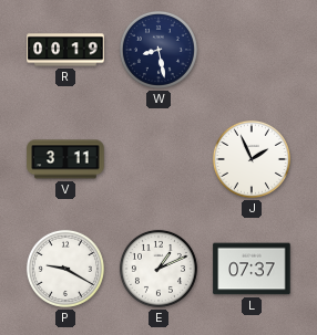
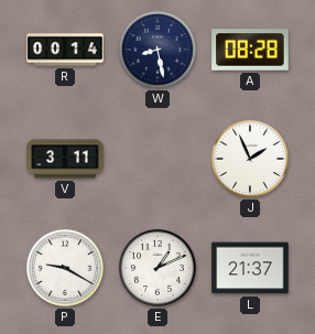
R: 00:19 -> 00:14
A: none -> 08:28
L: 07:37 -> 21:37
